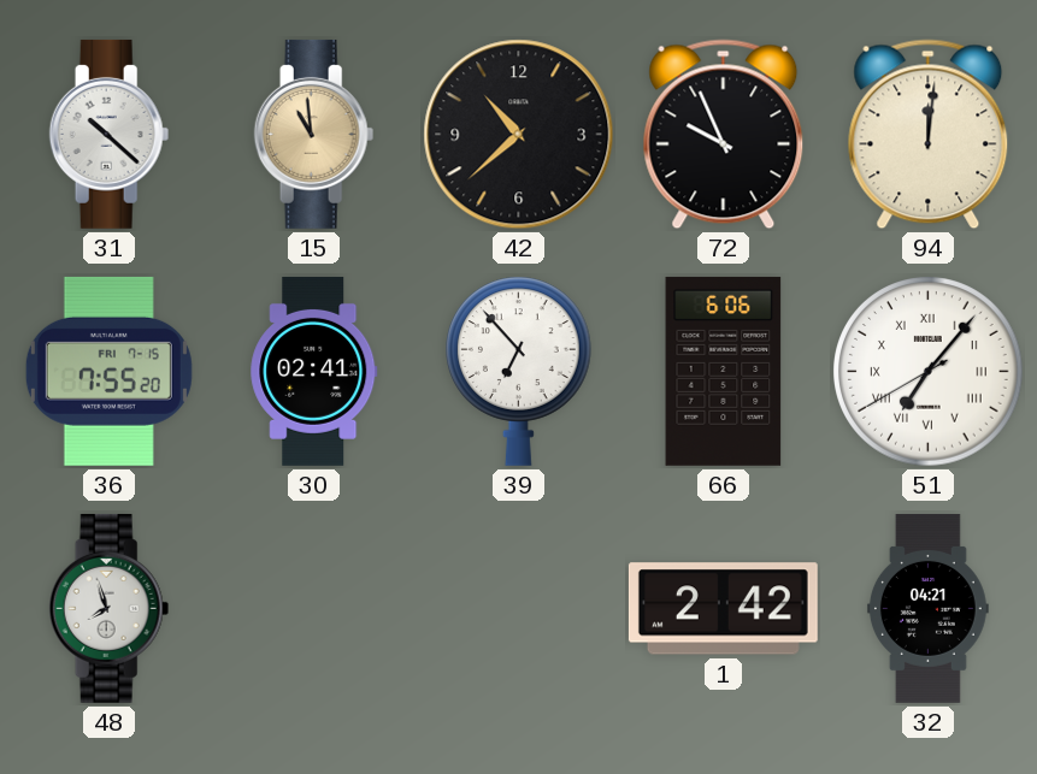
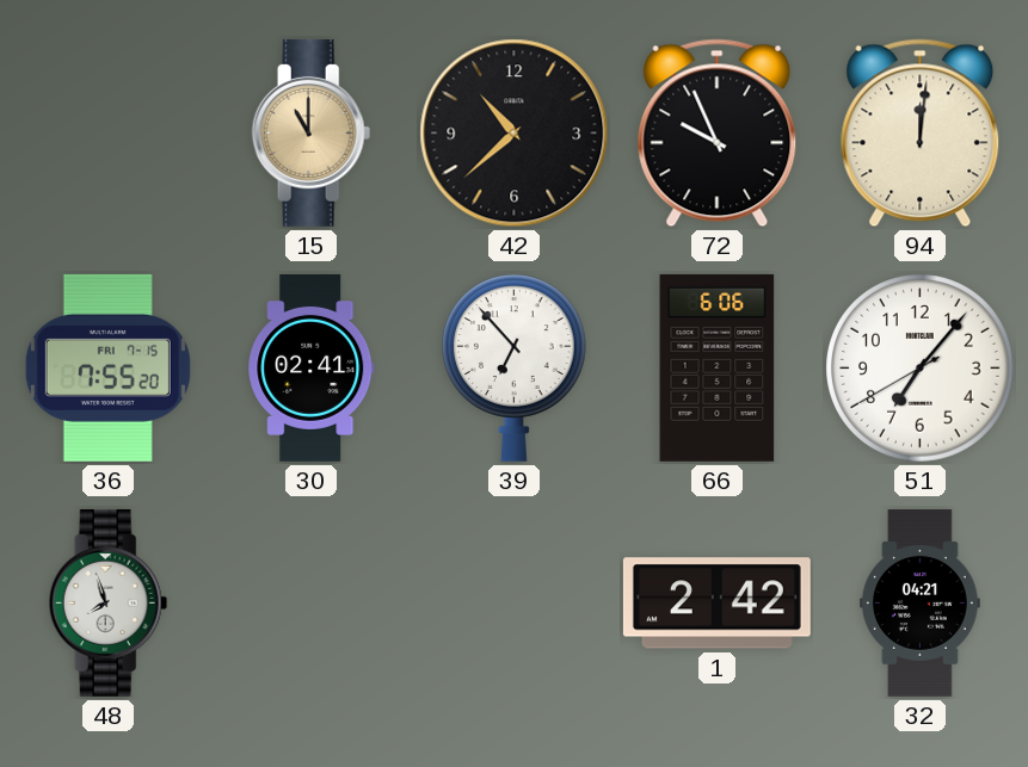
31: 10:22 -> none
15: 10:59 -> 11:00
51 numerals: Roman -> Arabic
